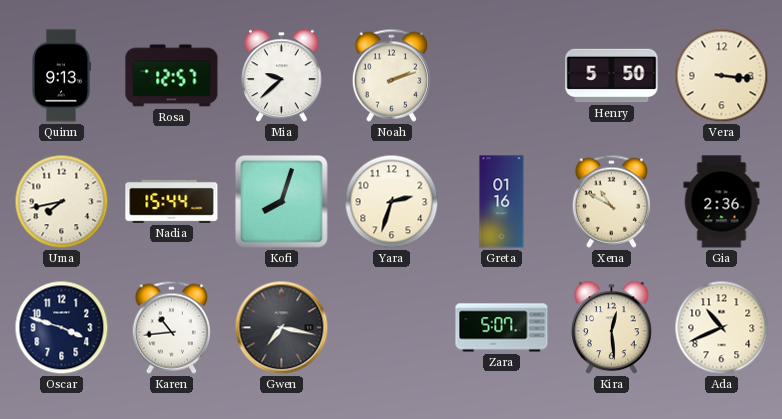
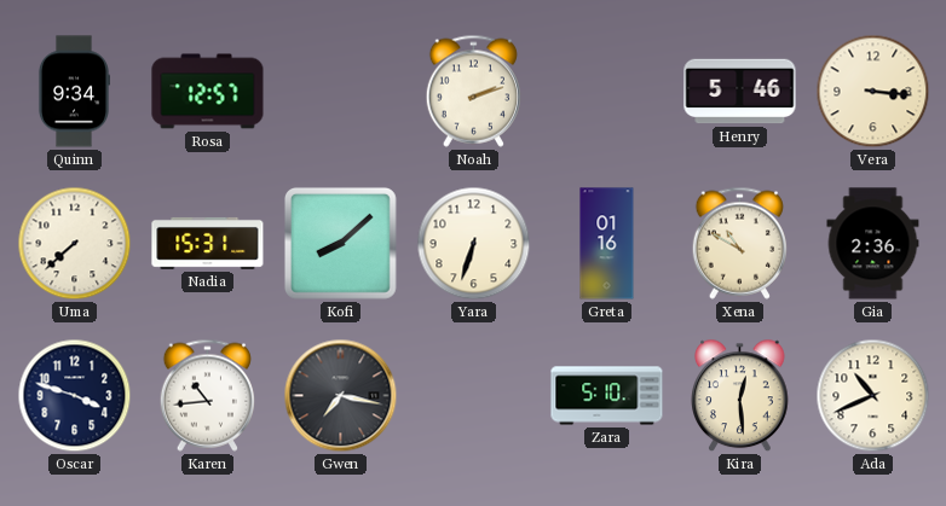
Quinn: 9:13 -> 9:34
Mia: 9:38 -> none
Henry: 5:50 -> 5:46
Uma: 7:43 -> 7:38
Nadia: 15:44 -> 15:31
Kofi: 8:03 -> 8:08
Yara: 2:33 -> 6:33
Zara: 5:07 -> 5:10
